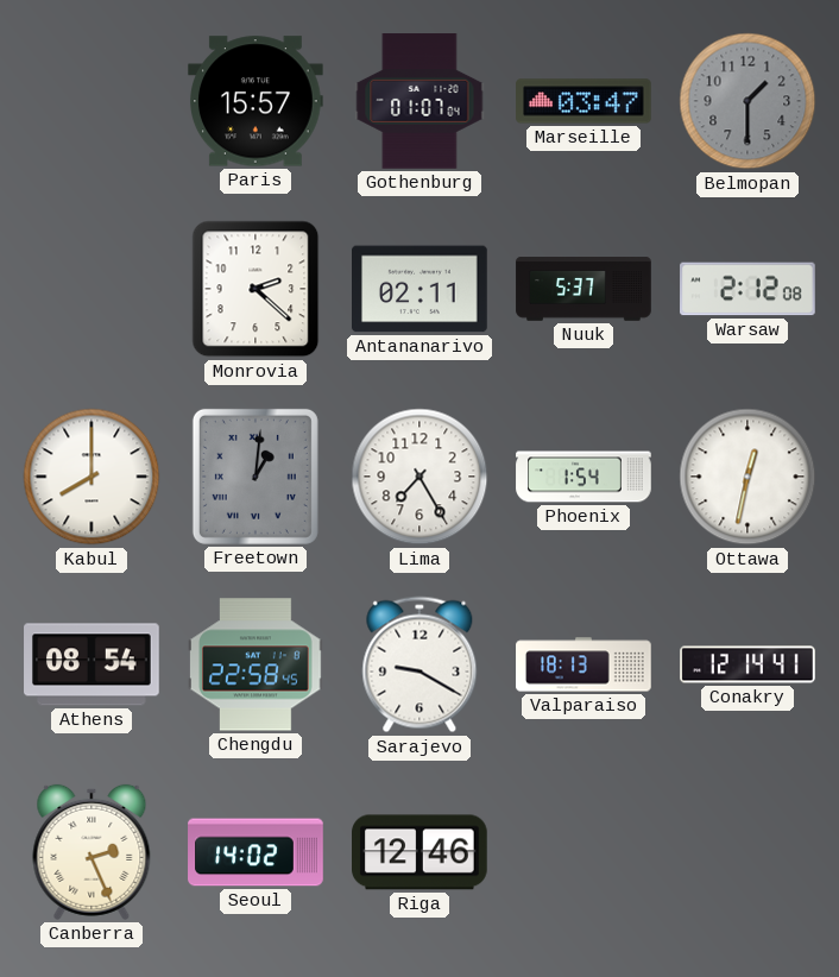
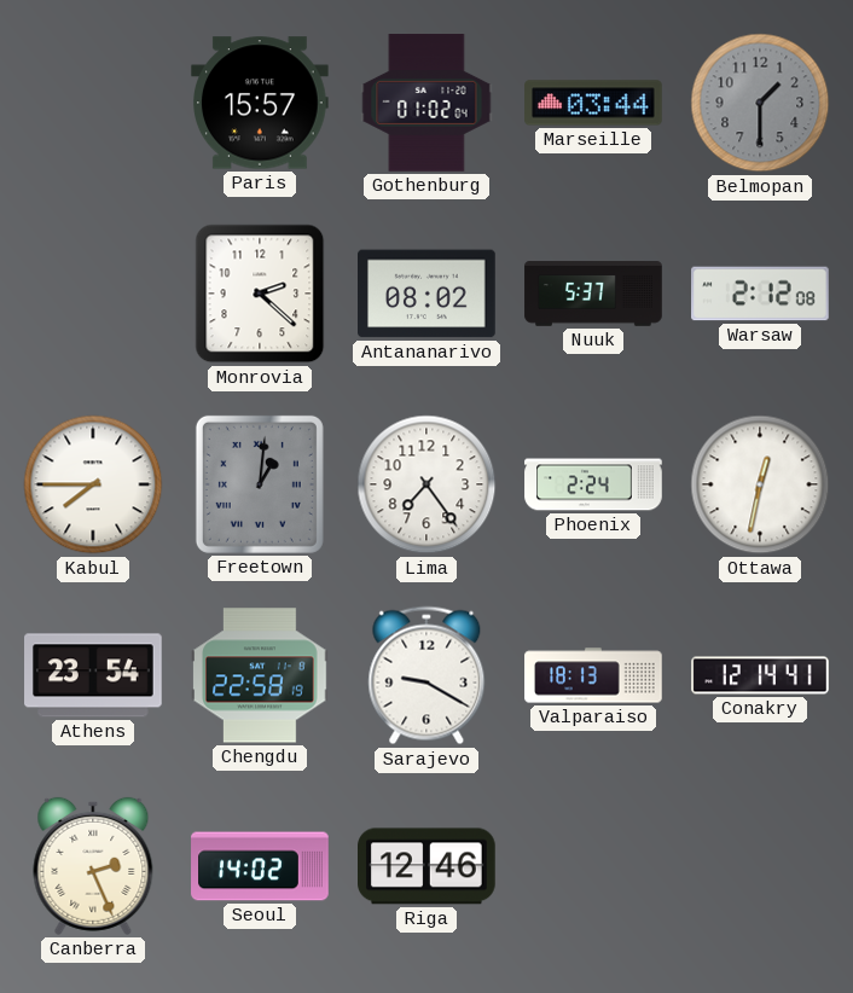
Gothenburg: 01:07 -> 01:02
Marseille: 03:47 -> 03:44
Antananarivo: 02:11 -> 08:02
Kabul: 8:00 -> 7:45
Lima: 7:25 -> 7:24
Phoenix: 1:54 -> 2:24
Athens: 08:54 -> 23:54
Chengdu: 22:58:45 -> 22:58:19
